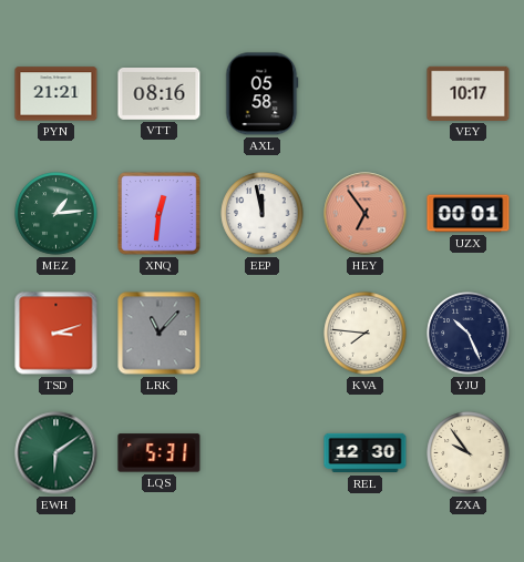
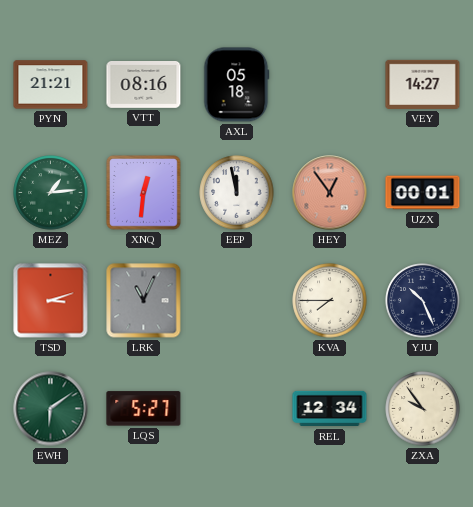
AXL: 05:58 -> 05:18
VEY: 10:17 -> 14:27
HEY: 6:54 -> 12:54
LRK: 11:07 -> 11:04
KVA: 7:46 -> 7:45
LQS: 5:31 -> 5:27
REL: 12:30 -> 12:34
